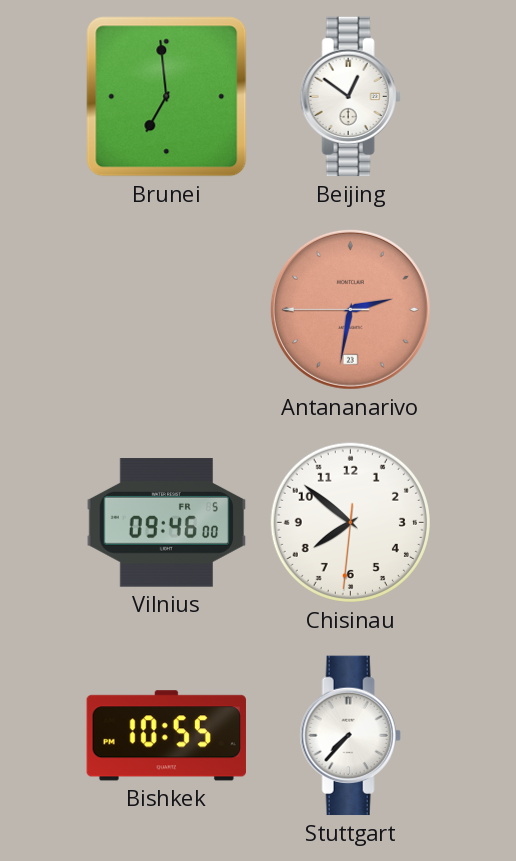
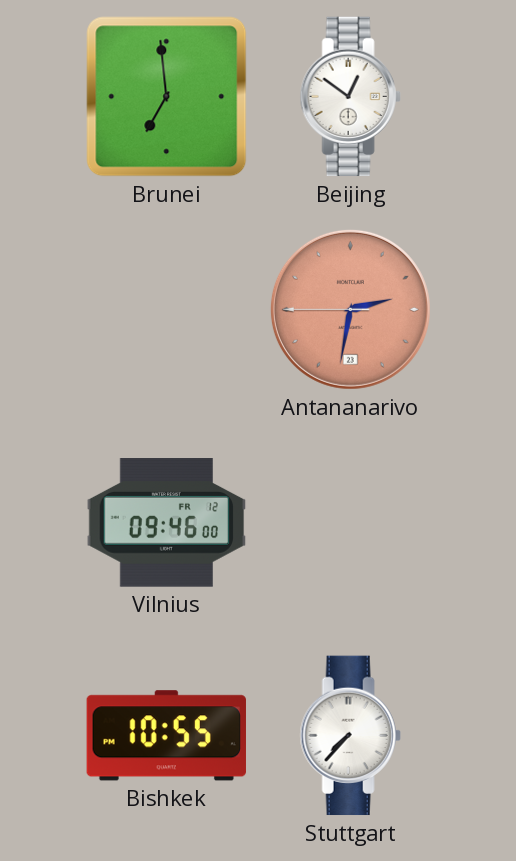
Vilnius date: FR 5 -> FR 12
Chisinau: 7:51 -> none
